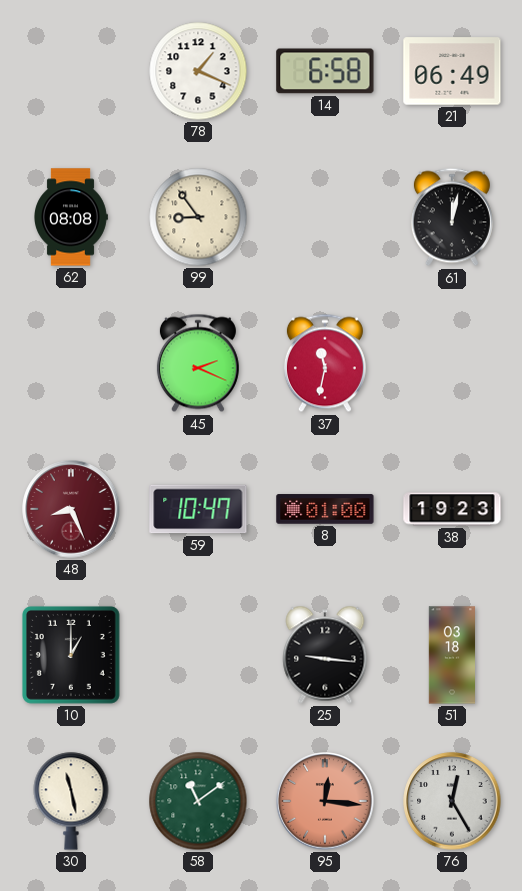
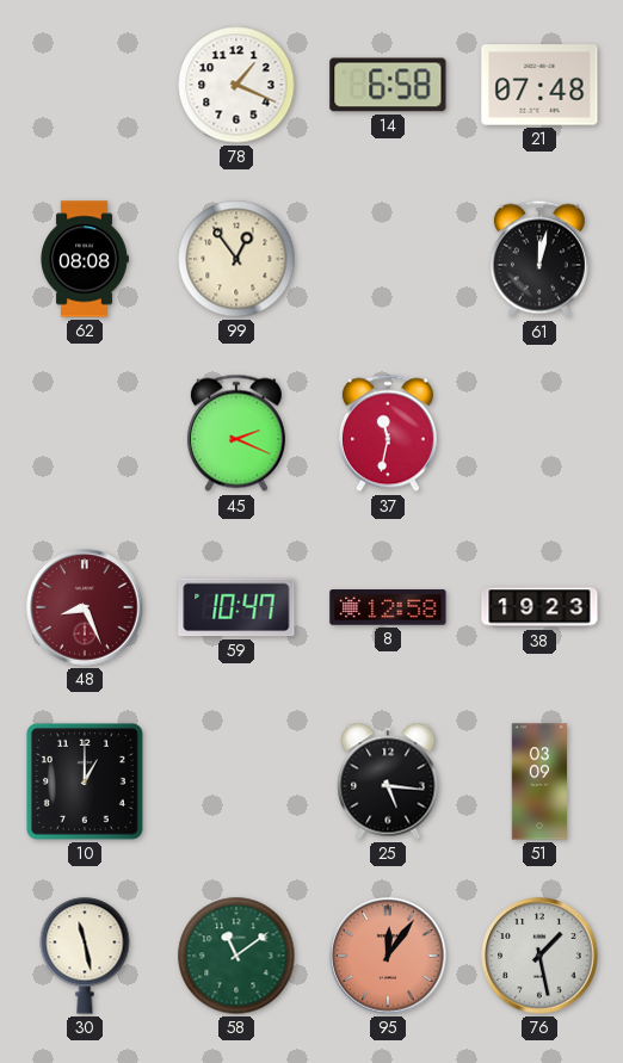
21: 06:49 -> 07:48
99: 8:54 -> 12:54
8: 01:00 -> 12:58
25: 9:16 -> 5:16
51: 03:18 -> 03:09
95: 12:16 -> 12:06
76: 12:25 -> 1:28
